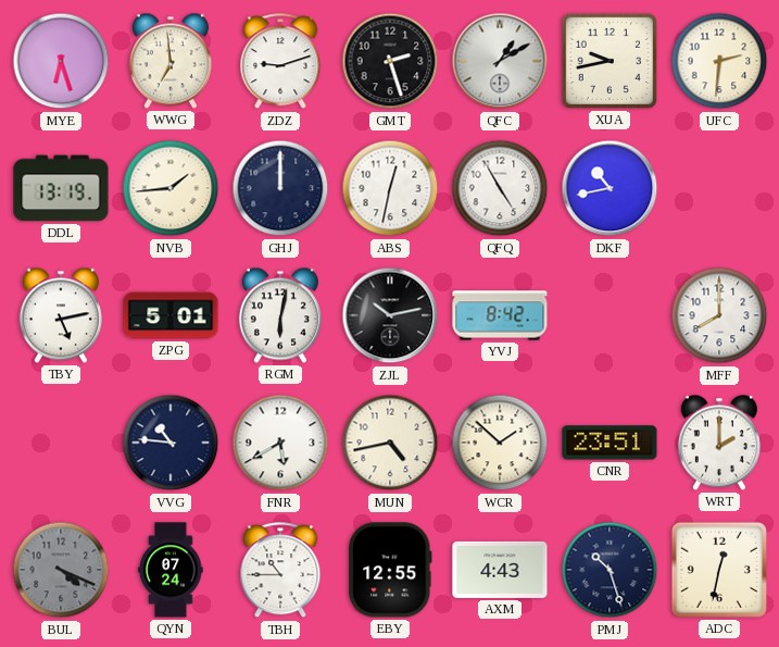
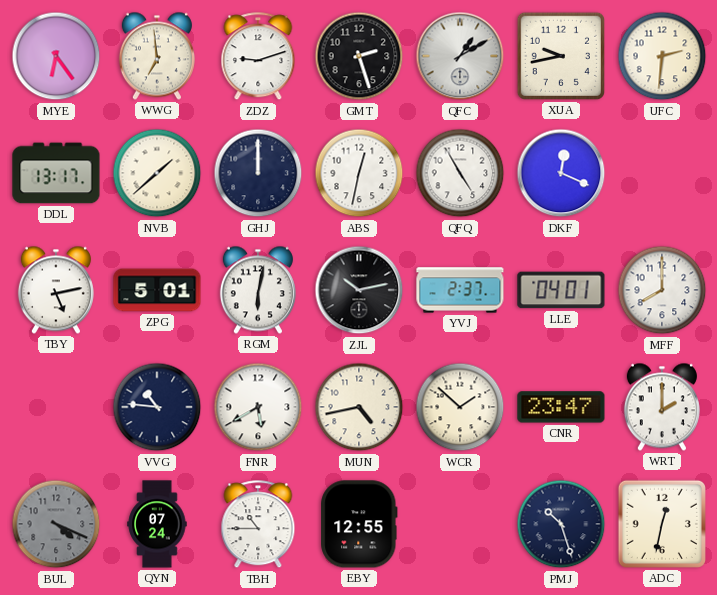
MYE: 6:27 -> 6:24
DDL: 13:19 -> 13:17
NVB: 1:44 -> 1:38
DKF: 10:43 -> 12:19
YVJ: 8:42 -> 2:37
LLE: none -> 04:01
CNR: 23:51 -> 23:47
AXM: 4:43 -> none
